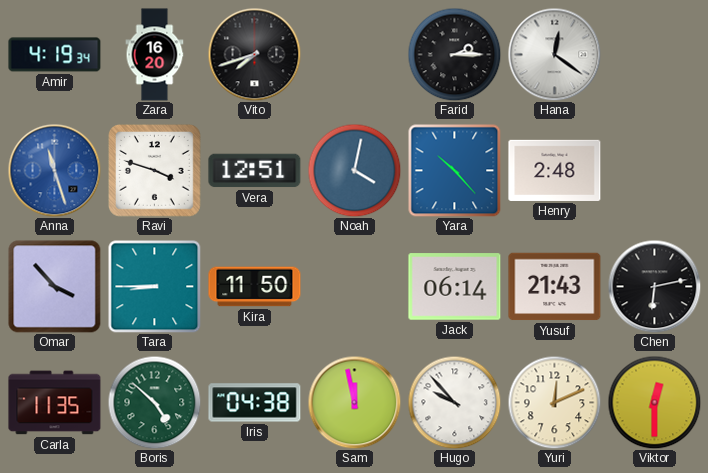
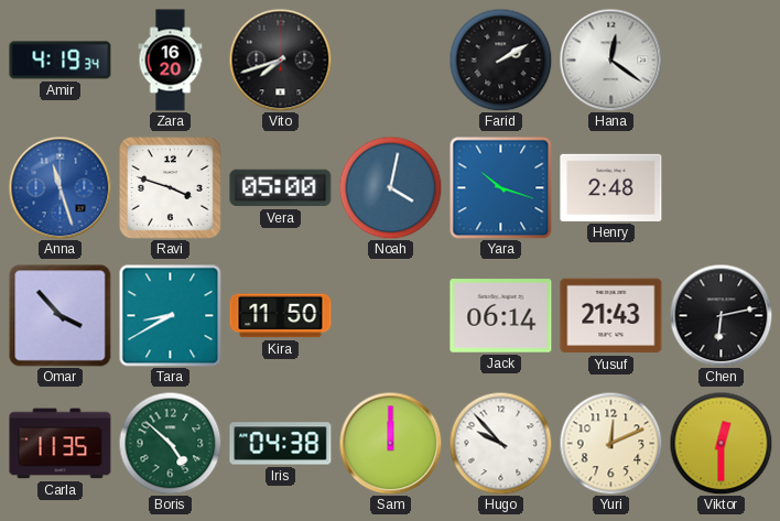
Farid: 2:15 -> 2:10
Vera: 12:51 -> 05:00
Yara: 10:23 -> 10:18
Tara: 8:45 -> 8:40
Sam: 11:58 -> 12:00
